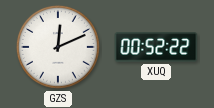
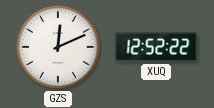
XUQ: 00:52 -> 12:52
